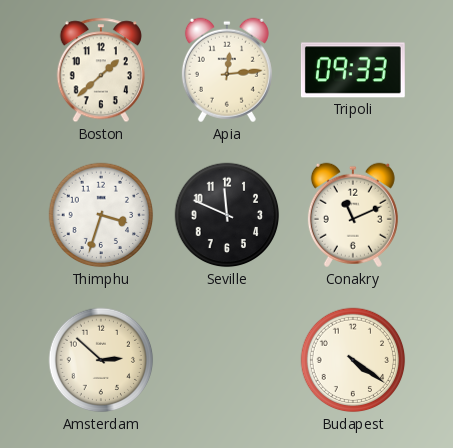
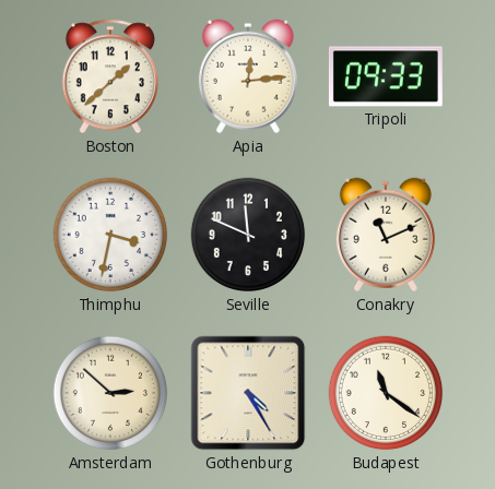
Thimphu: 3:33 -> 3:32
Gothenburg: none -> 4:25
Budapest: 4:21 -> 11:21
